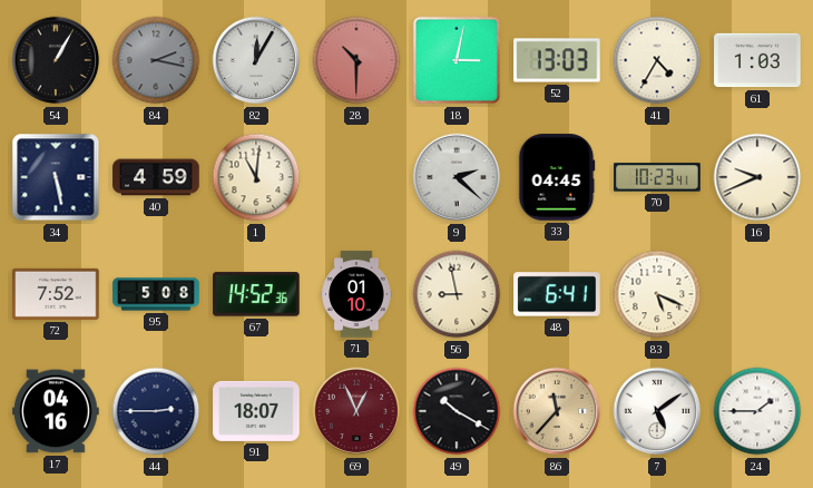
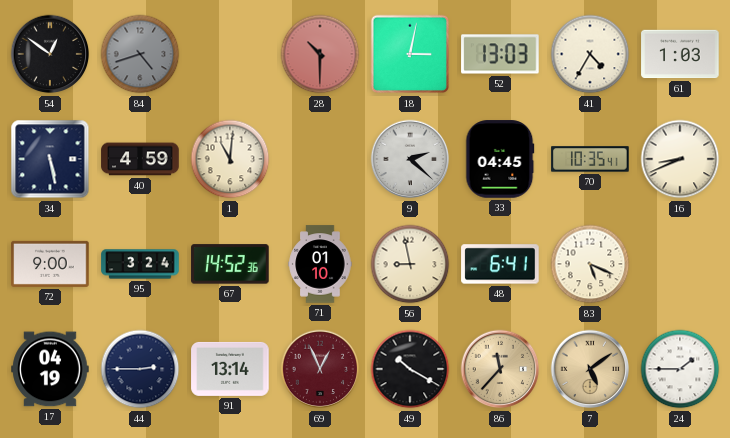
54: 1:05 -> 12:51
84: 2:17 -> 4:42
82: 12:05 -> none
70: 10:23 -> 10:35
16: 9:41 -> 8:41
72: 7:52 -> 9:00
95: 5:08 -> 3:24
17: 04:16 -> 04:19
91: 18:07 -> 13:14
7 dial: white -> champagne
